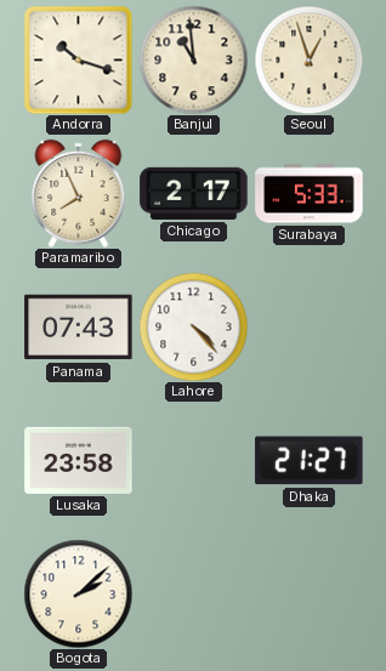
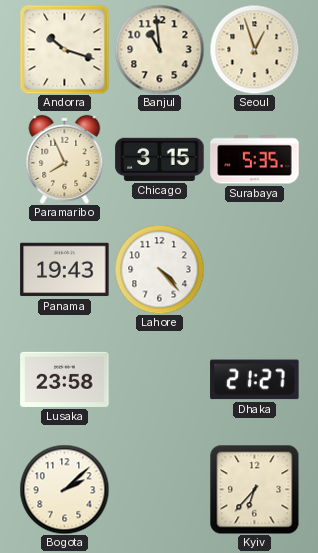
Chicago: 2:17 -> 3:15
Surabaya: 5:33 -> 5:35
Panama: 07:43 -> 19:43
Kyiv: none -> 6:37
